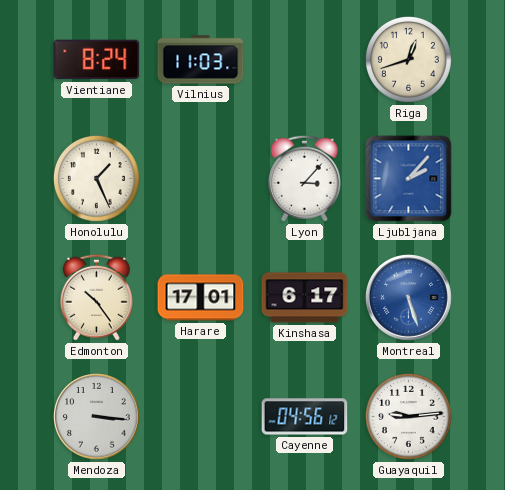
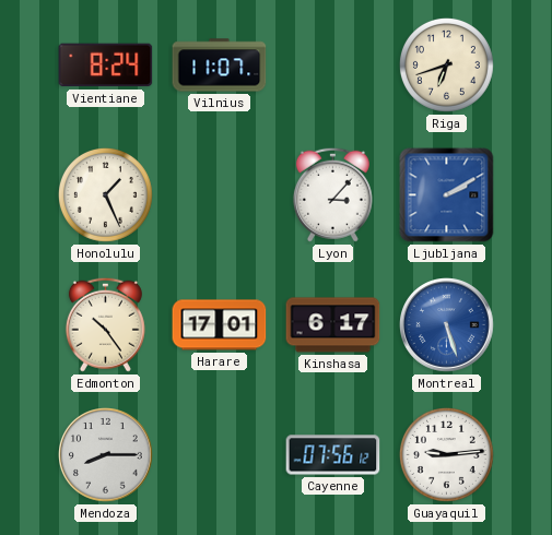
Vilnius: 11:03 -> 11:07
Riga: 12:42 -> 6:42
Ljubljana: 2:07 -> 2:10
Mendoza: 3:16 -> 8:15
Cayenne: 04:56 -> 07:56
